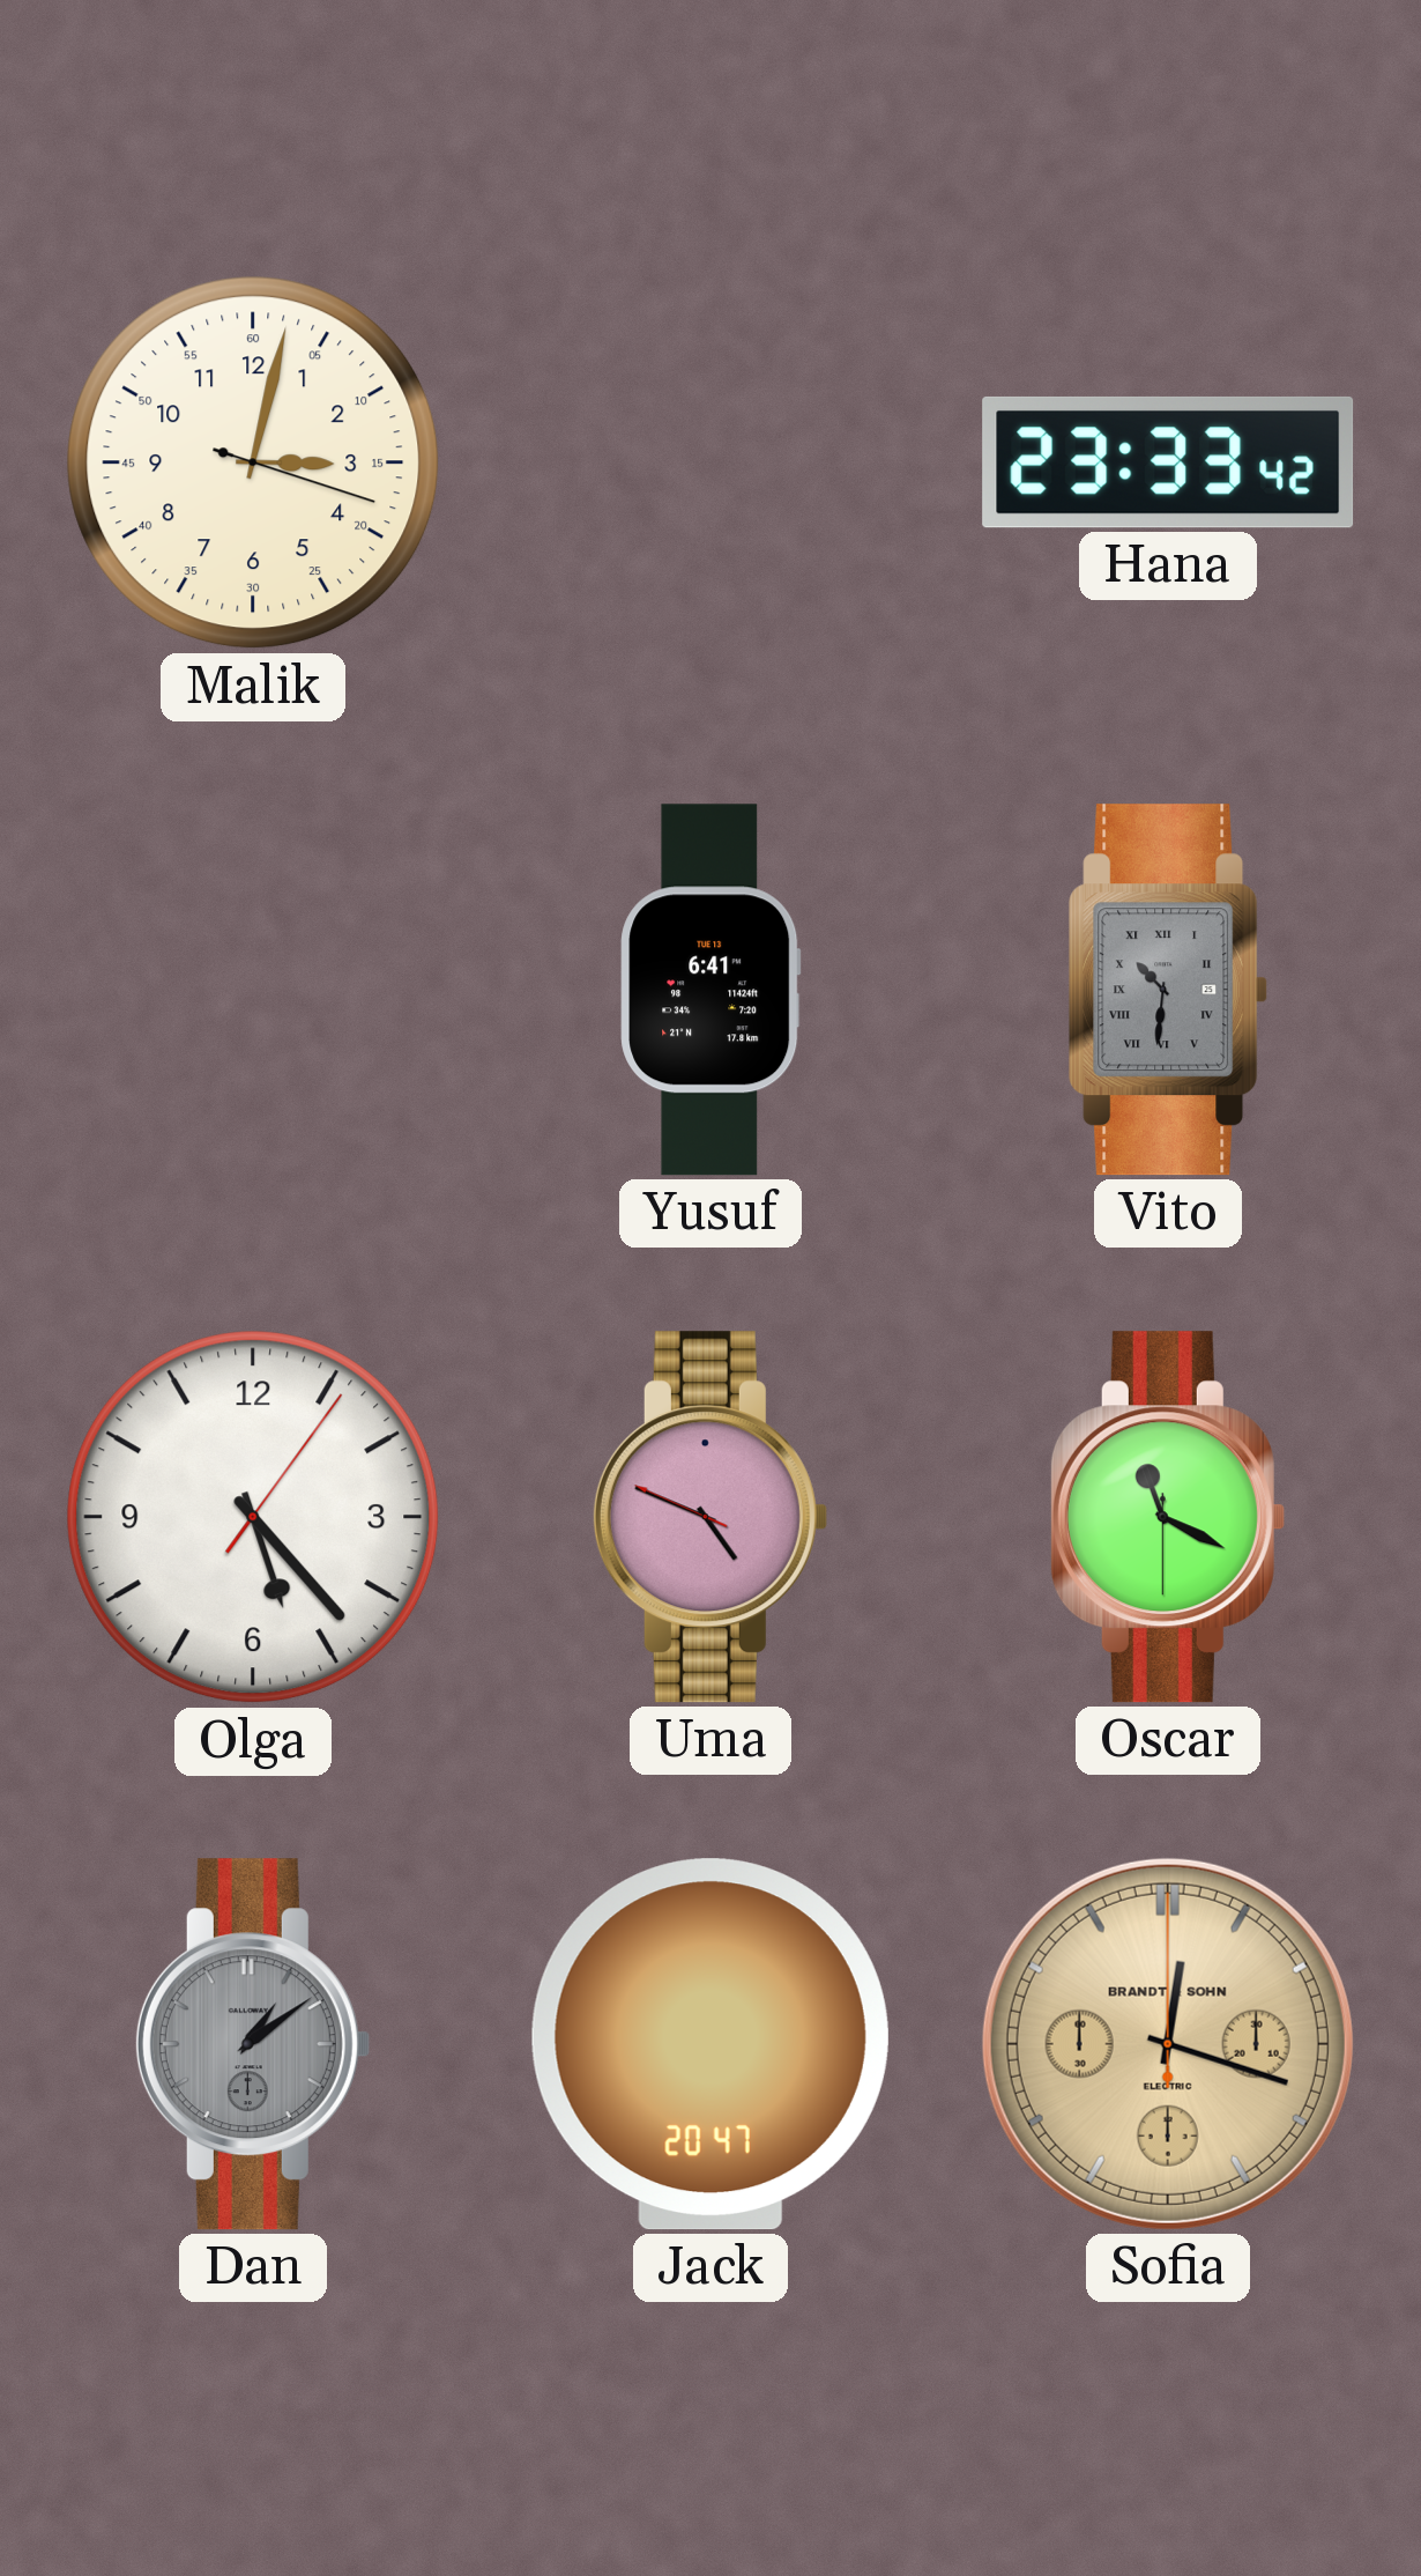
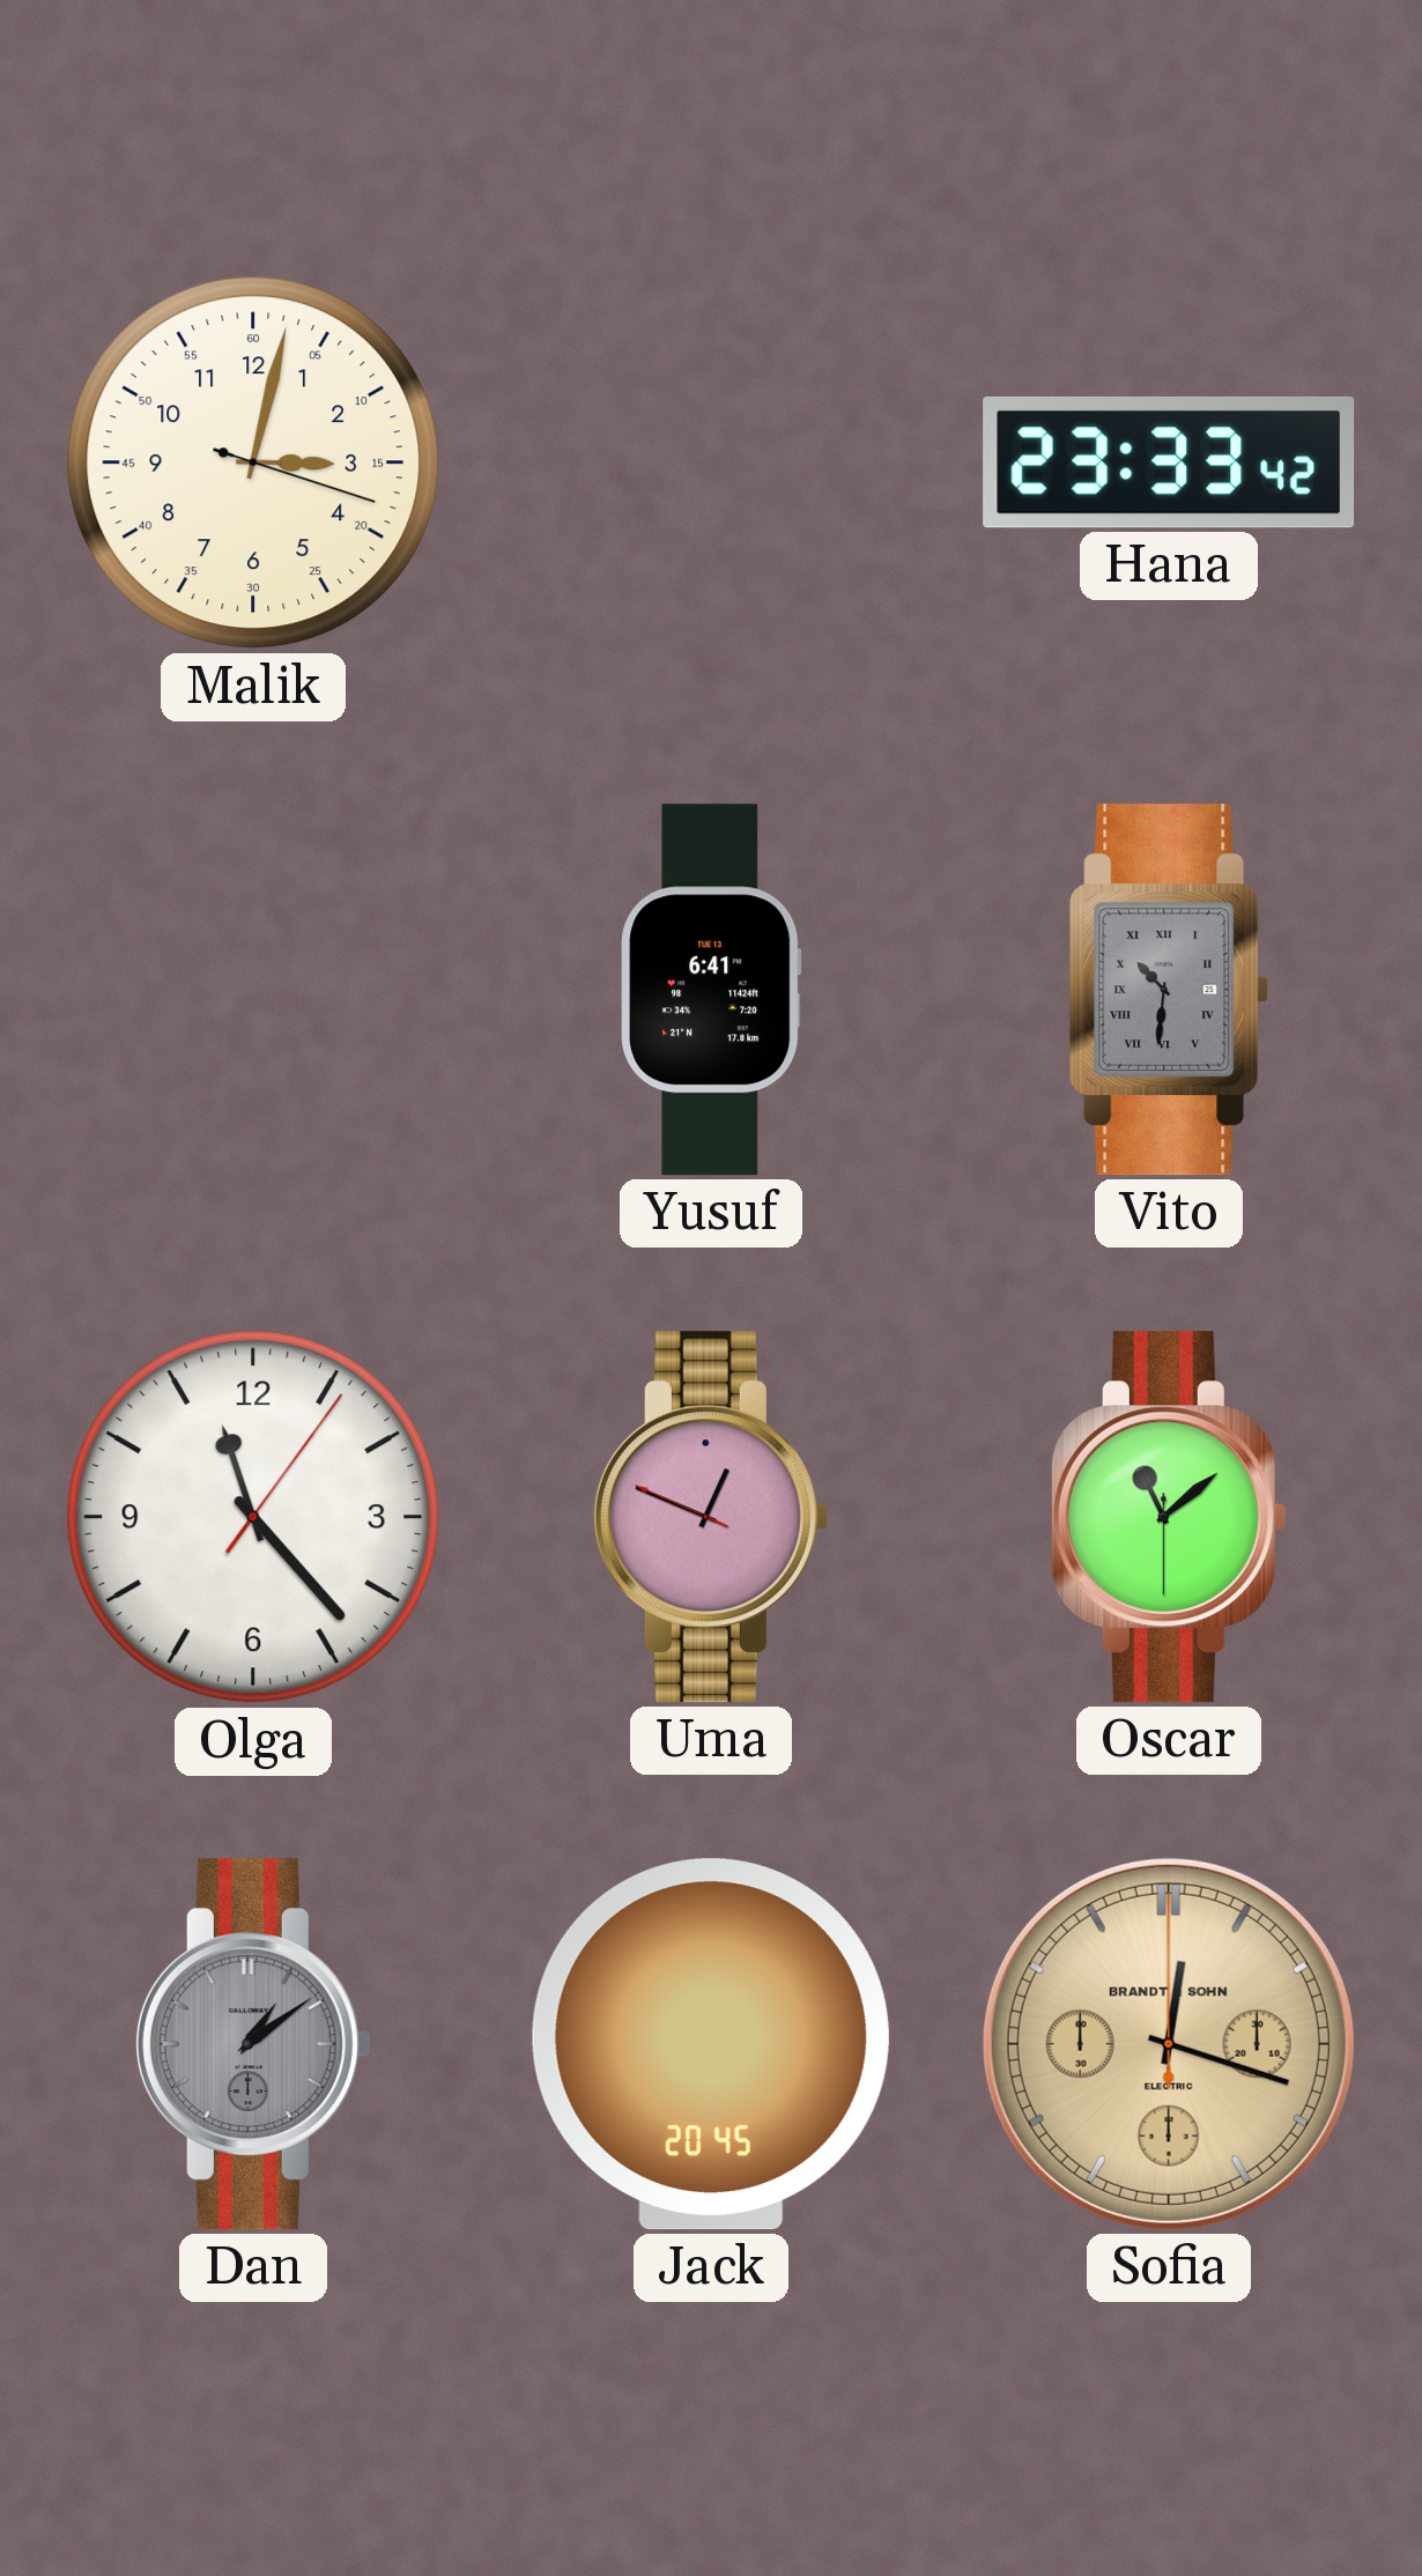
Olga: 5:23 -> 11:23
Uma: 4:48 -> 12:48
Oscar: 11:19 -> 11:08
Jack: 20:47 -> 20:45
